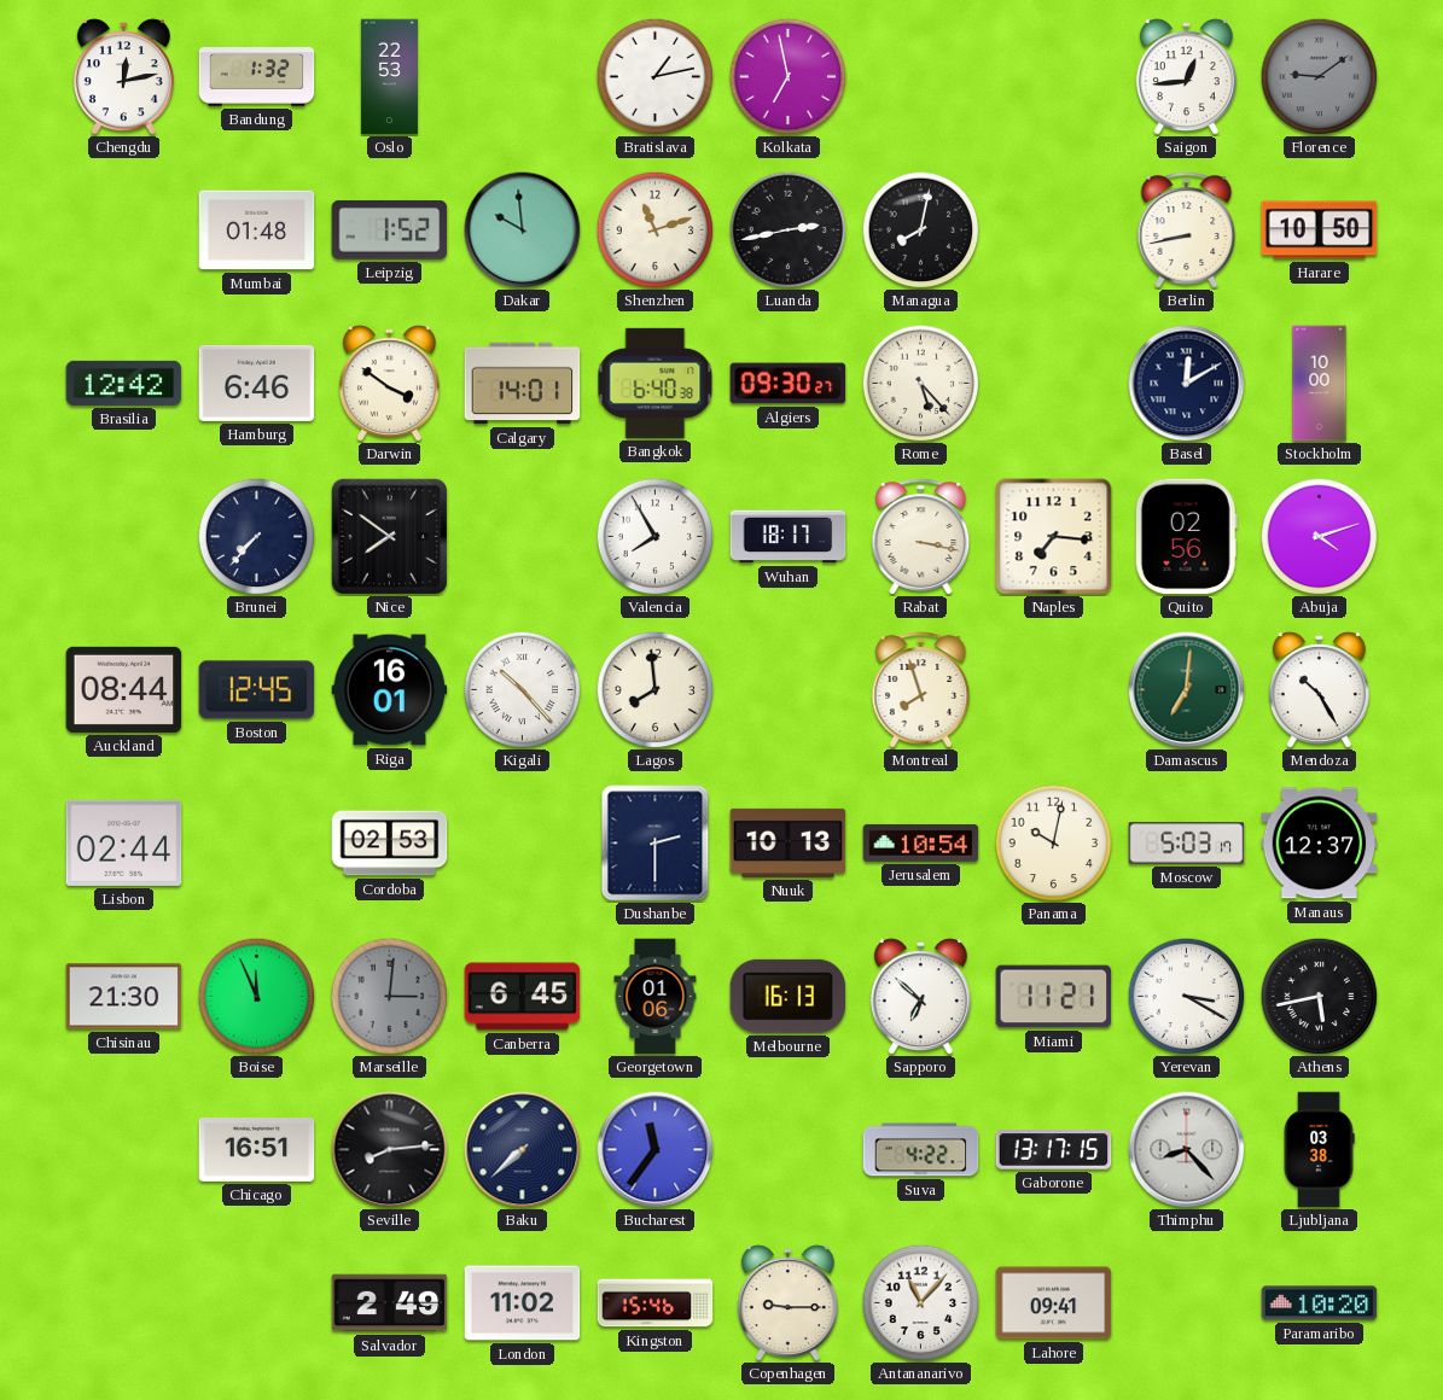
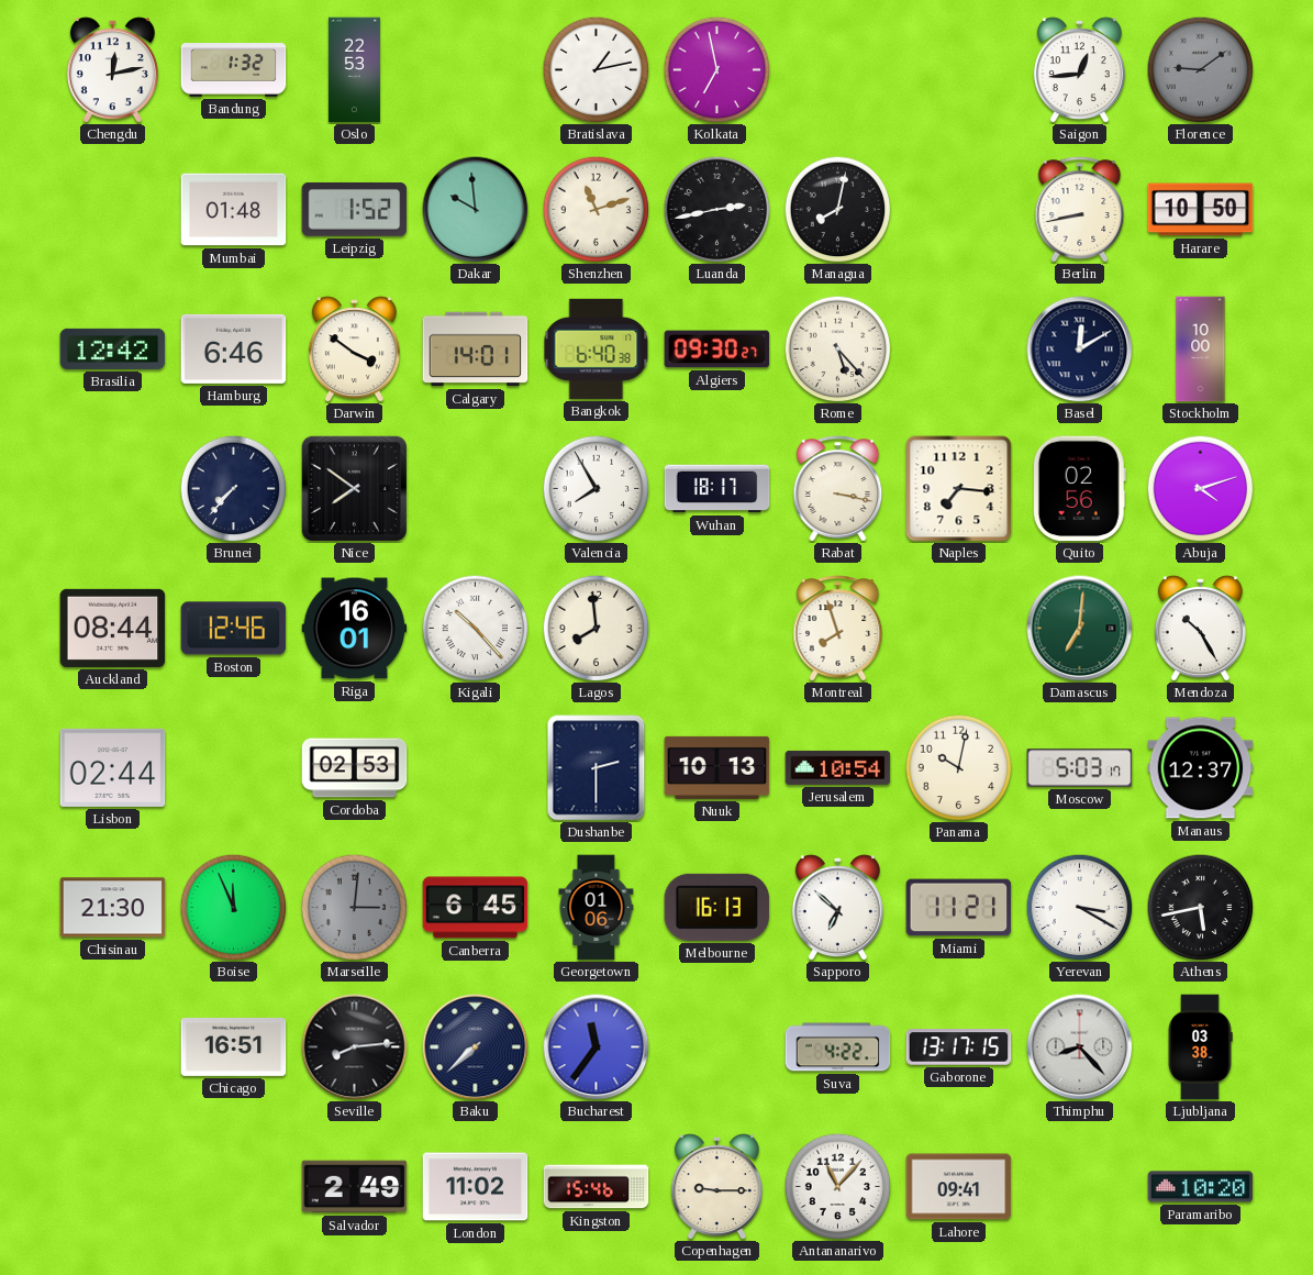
Boston: 12:45 -> 12:46
